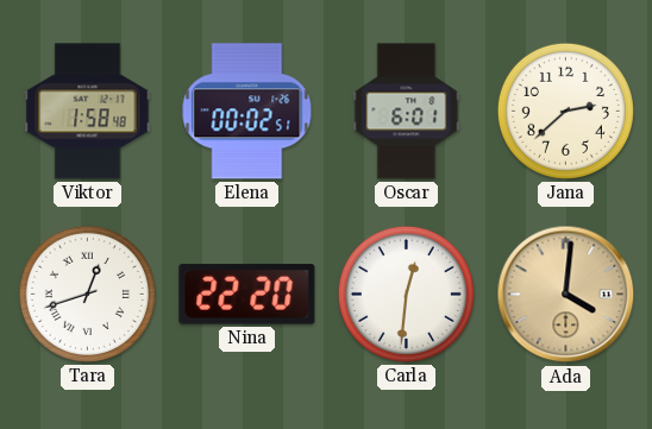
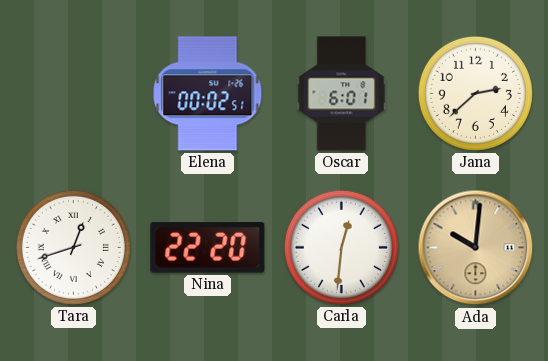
Viktor: 1:58 -> none
Ada: 4:01 -> 10:01
